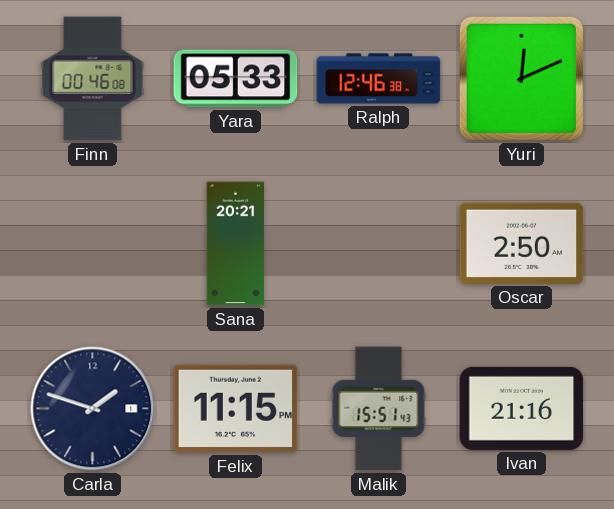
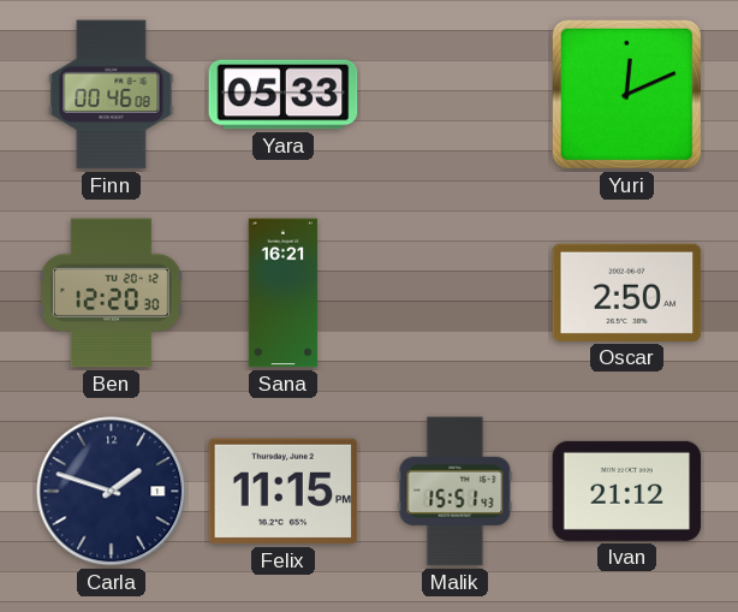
Ralph: 12:46 -> none
Ben: none -> 12:20
Sana: 20:21 -> 16:21
Ivan: 21:16 -> 21:12
